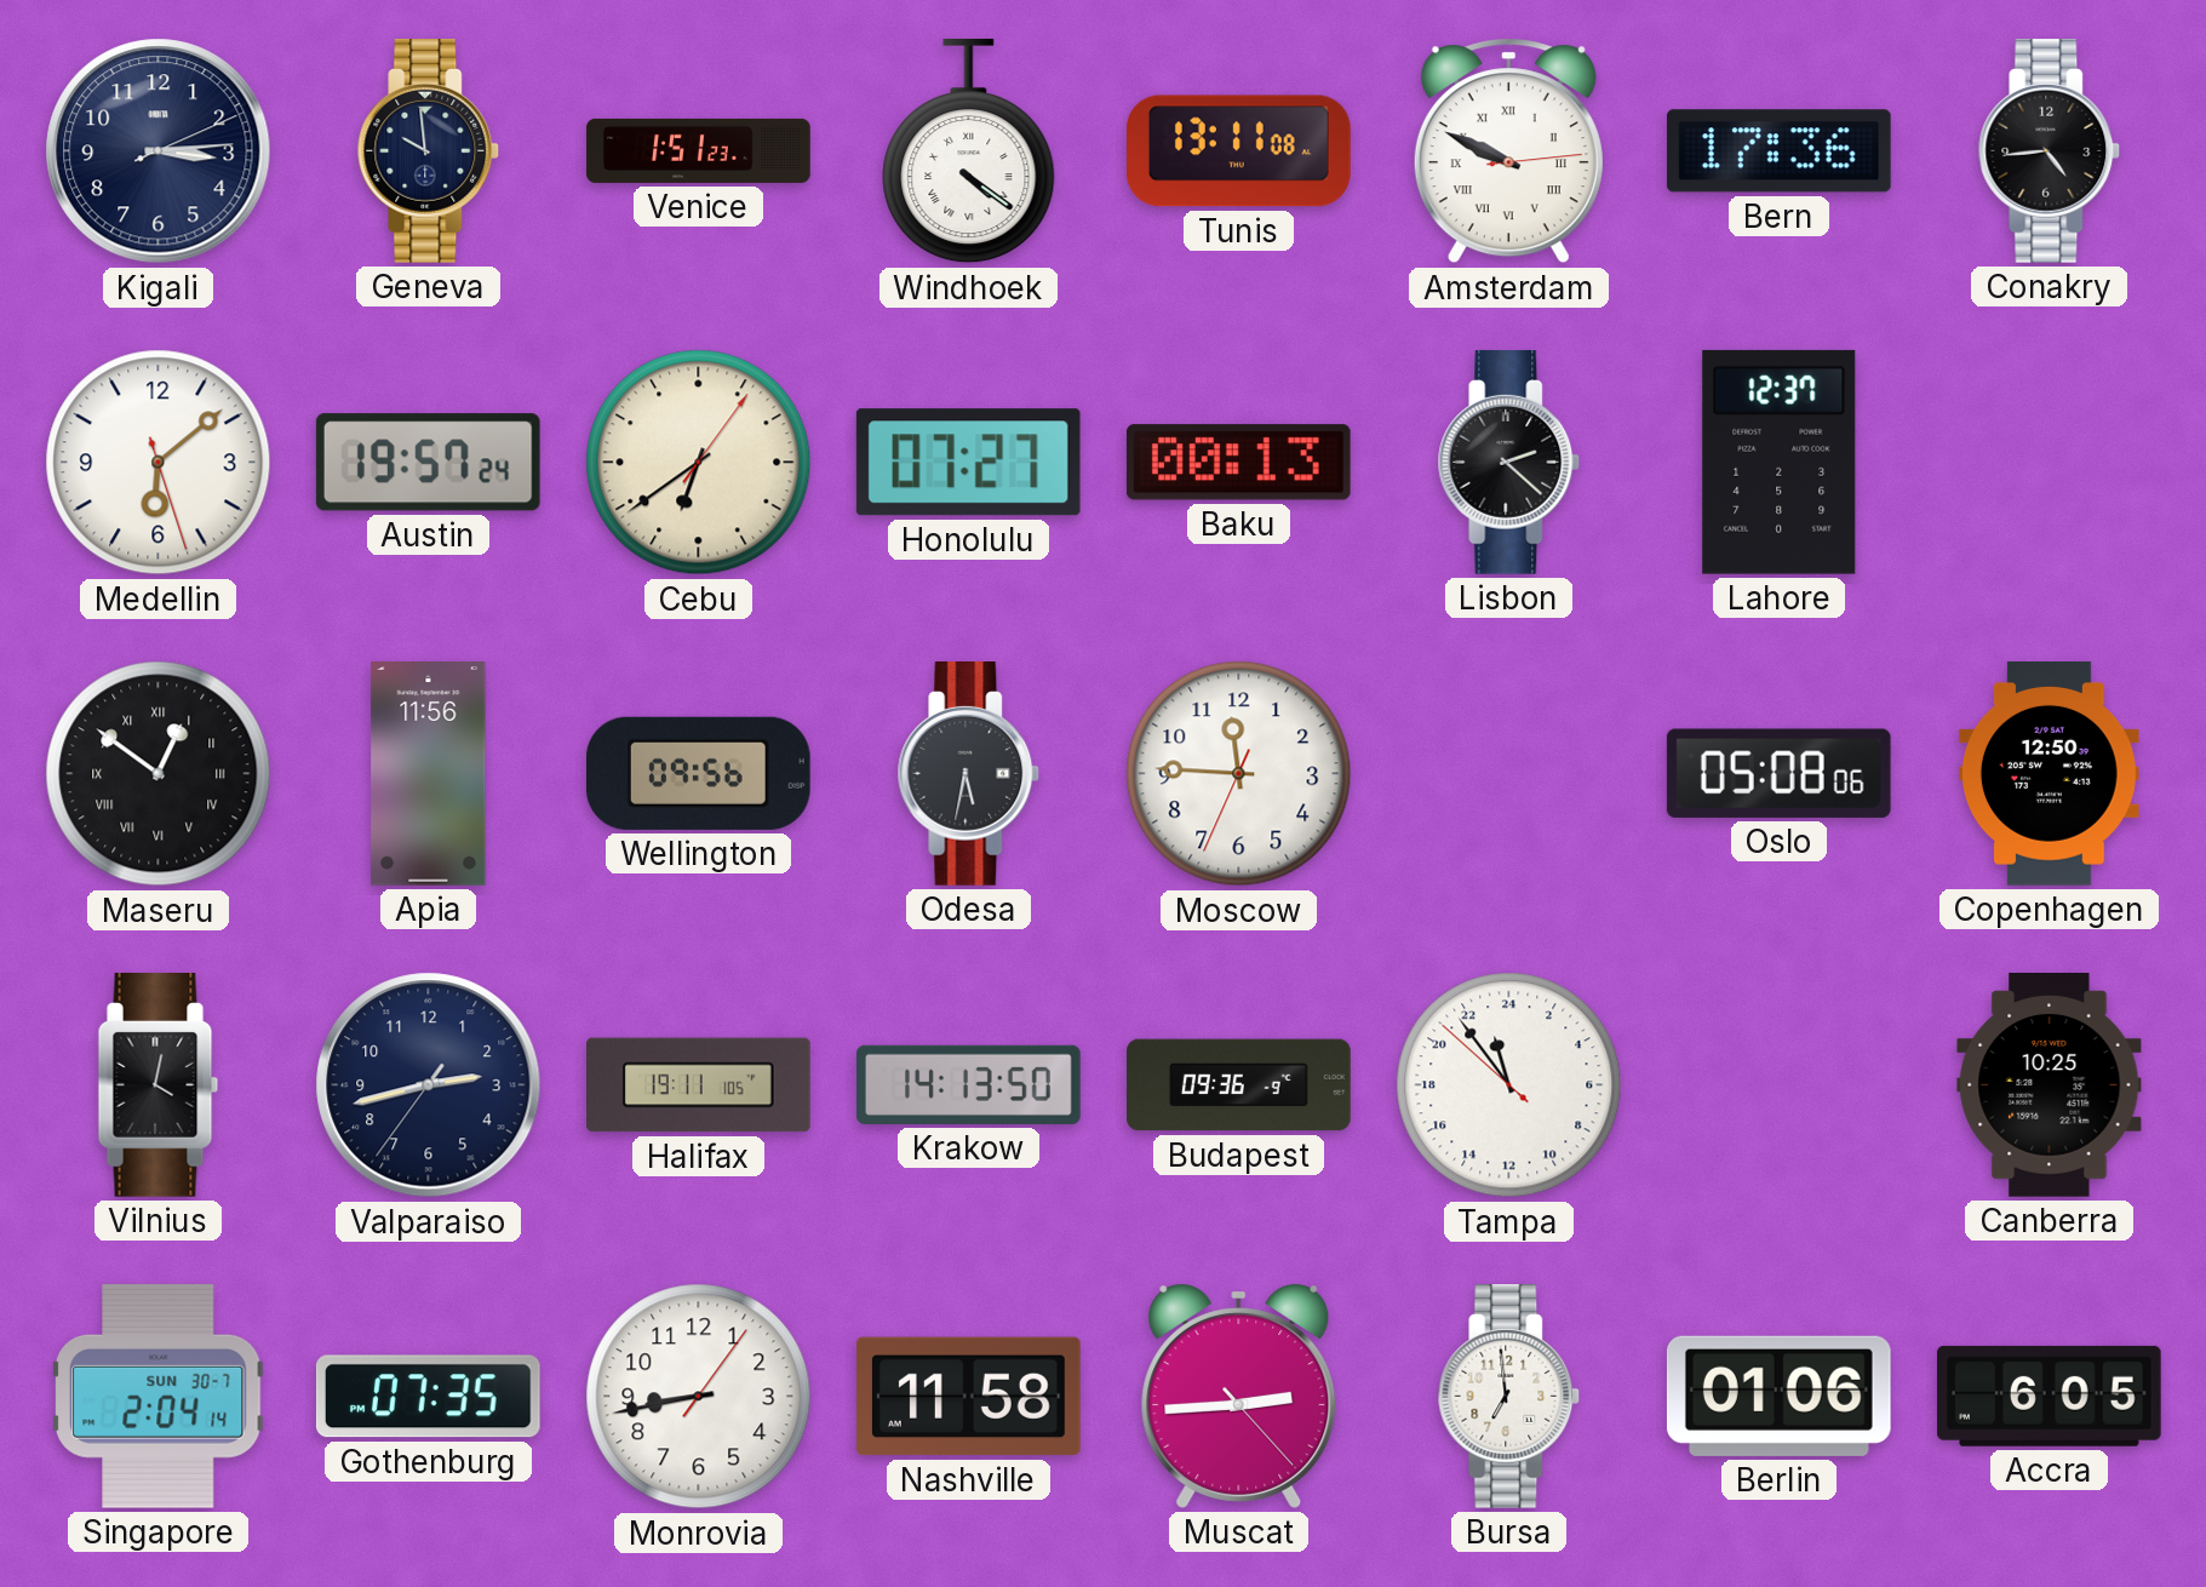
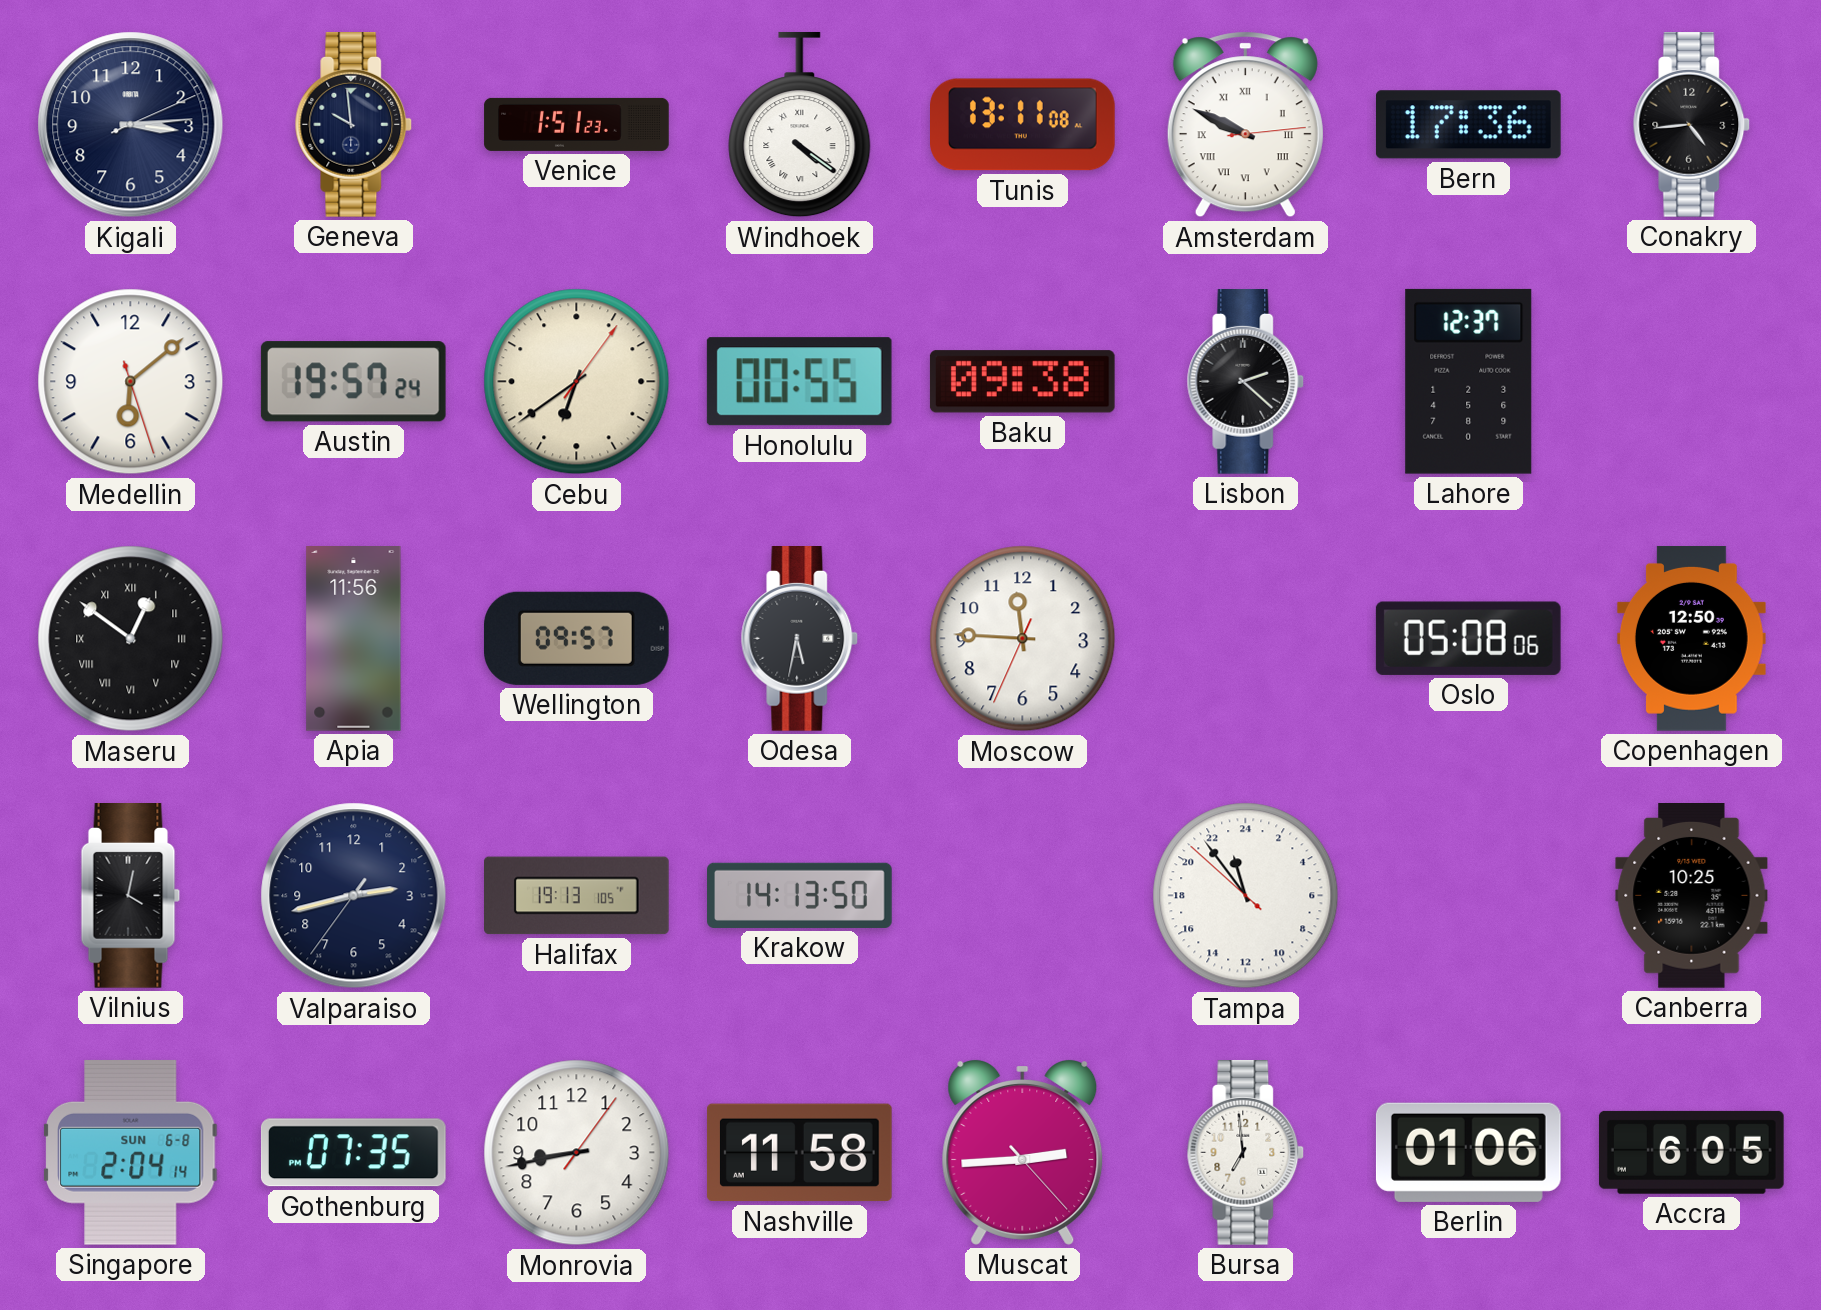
Honolulu: 07:27 -> 00:55
Baku: 00:13 -> 09:38
Wellington: 09:56 -> 09:57
Halifax: 19:11 -> 19:13
Budapest: 09:36 -> none
Singapore date: SUN 30-7 -> SUN 6-8
